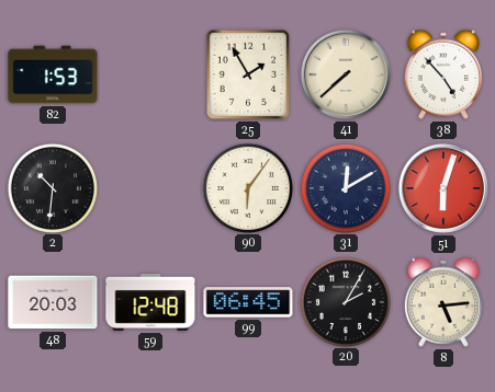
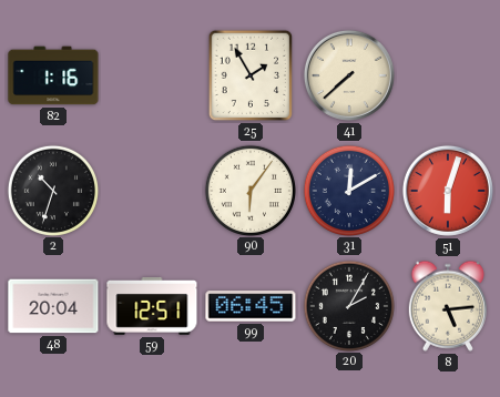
82: 1:53 -> 1:16
38: 4:53 -> none
2: 10:31 -> 10:33
48: 20:03 -> 20:04
59: 12:48 -> 12:51
